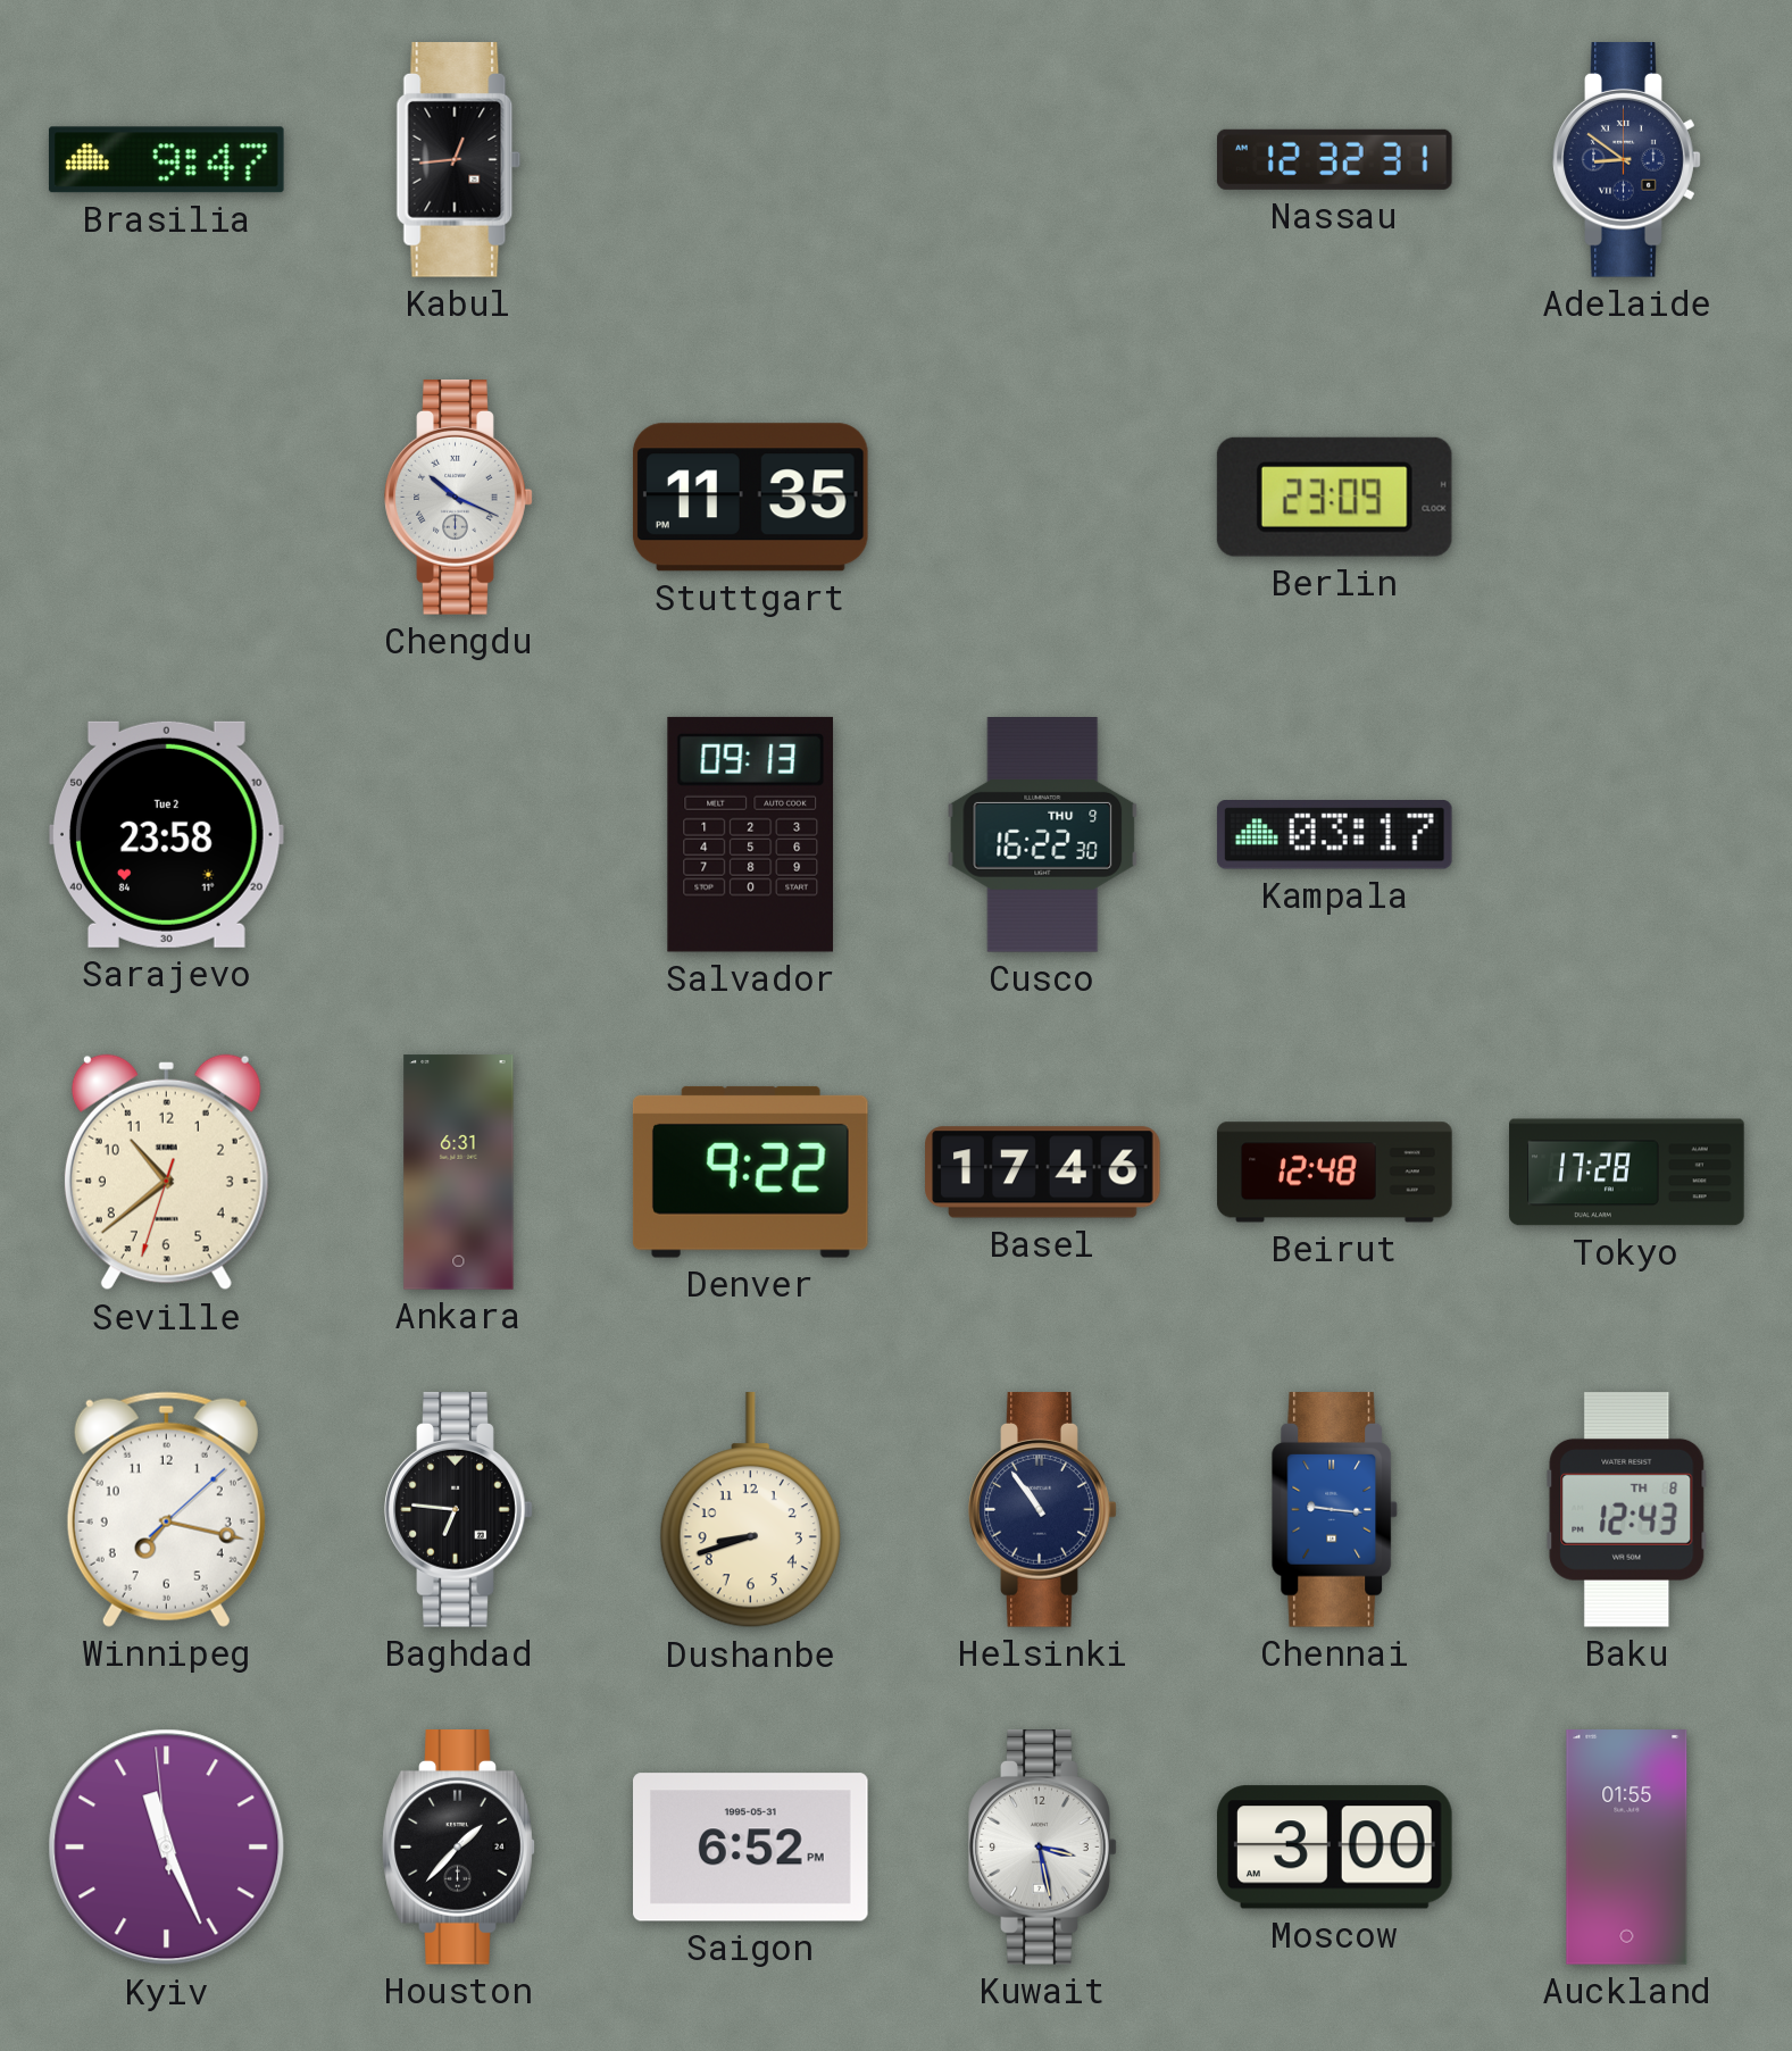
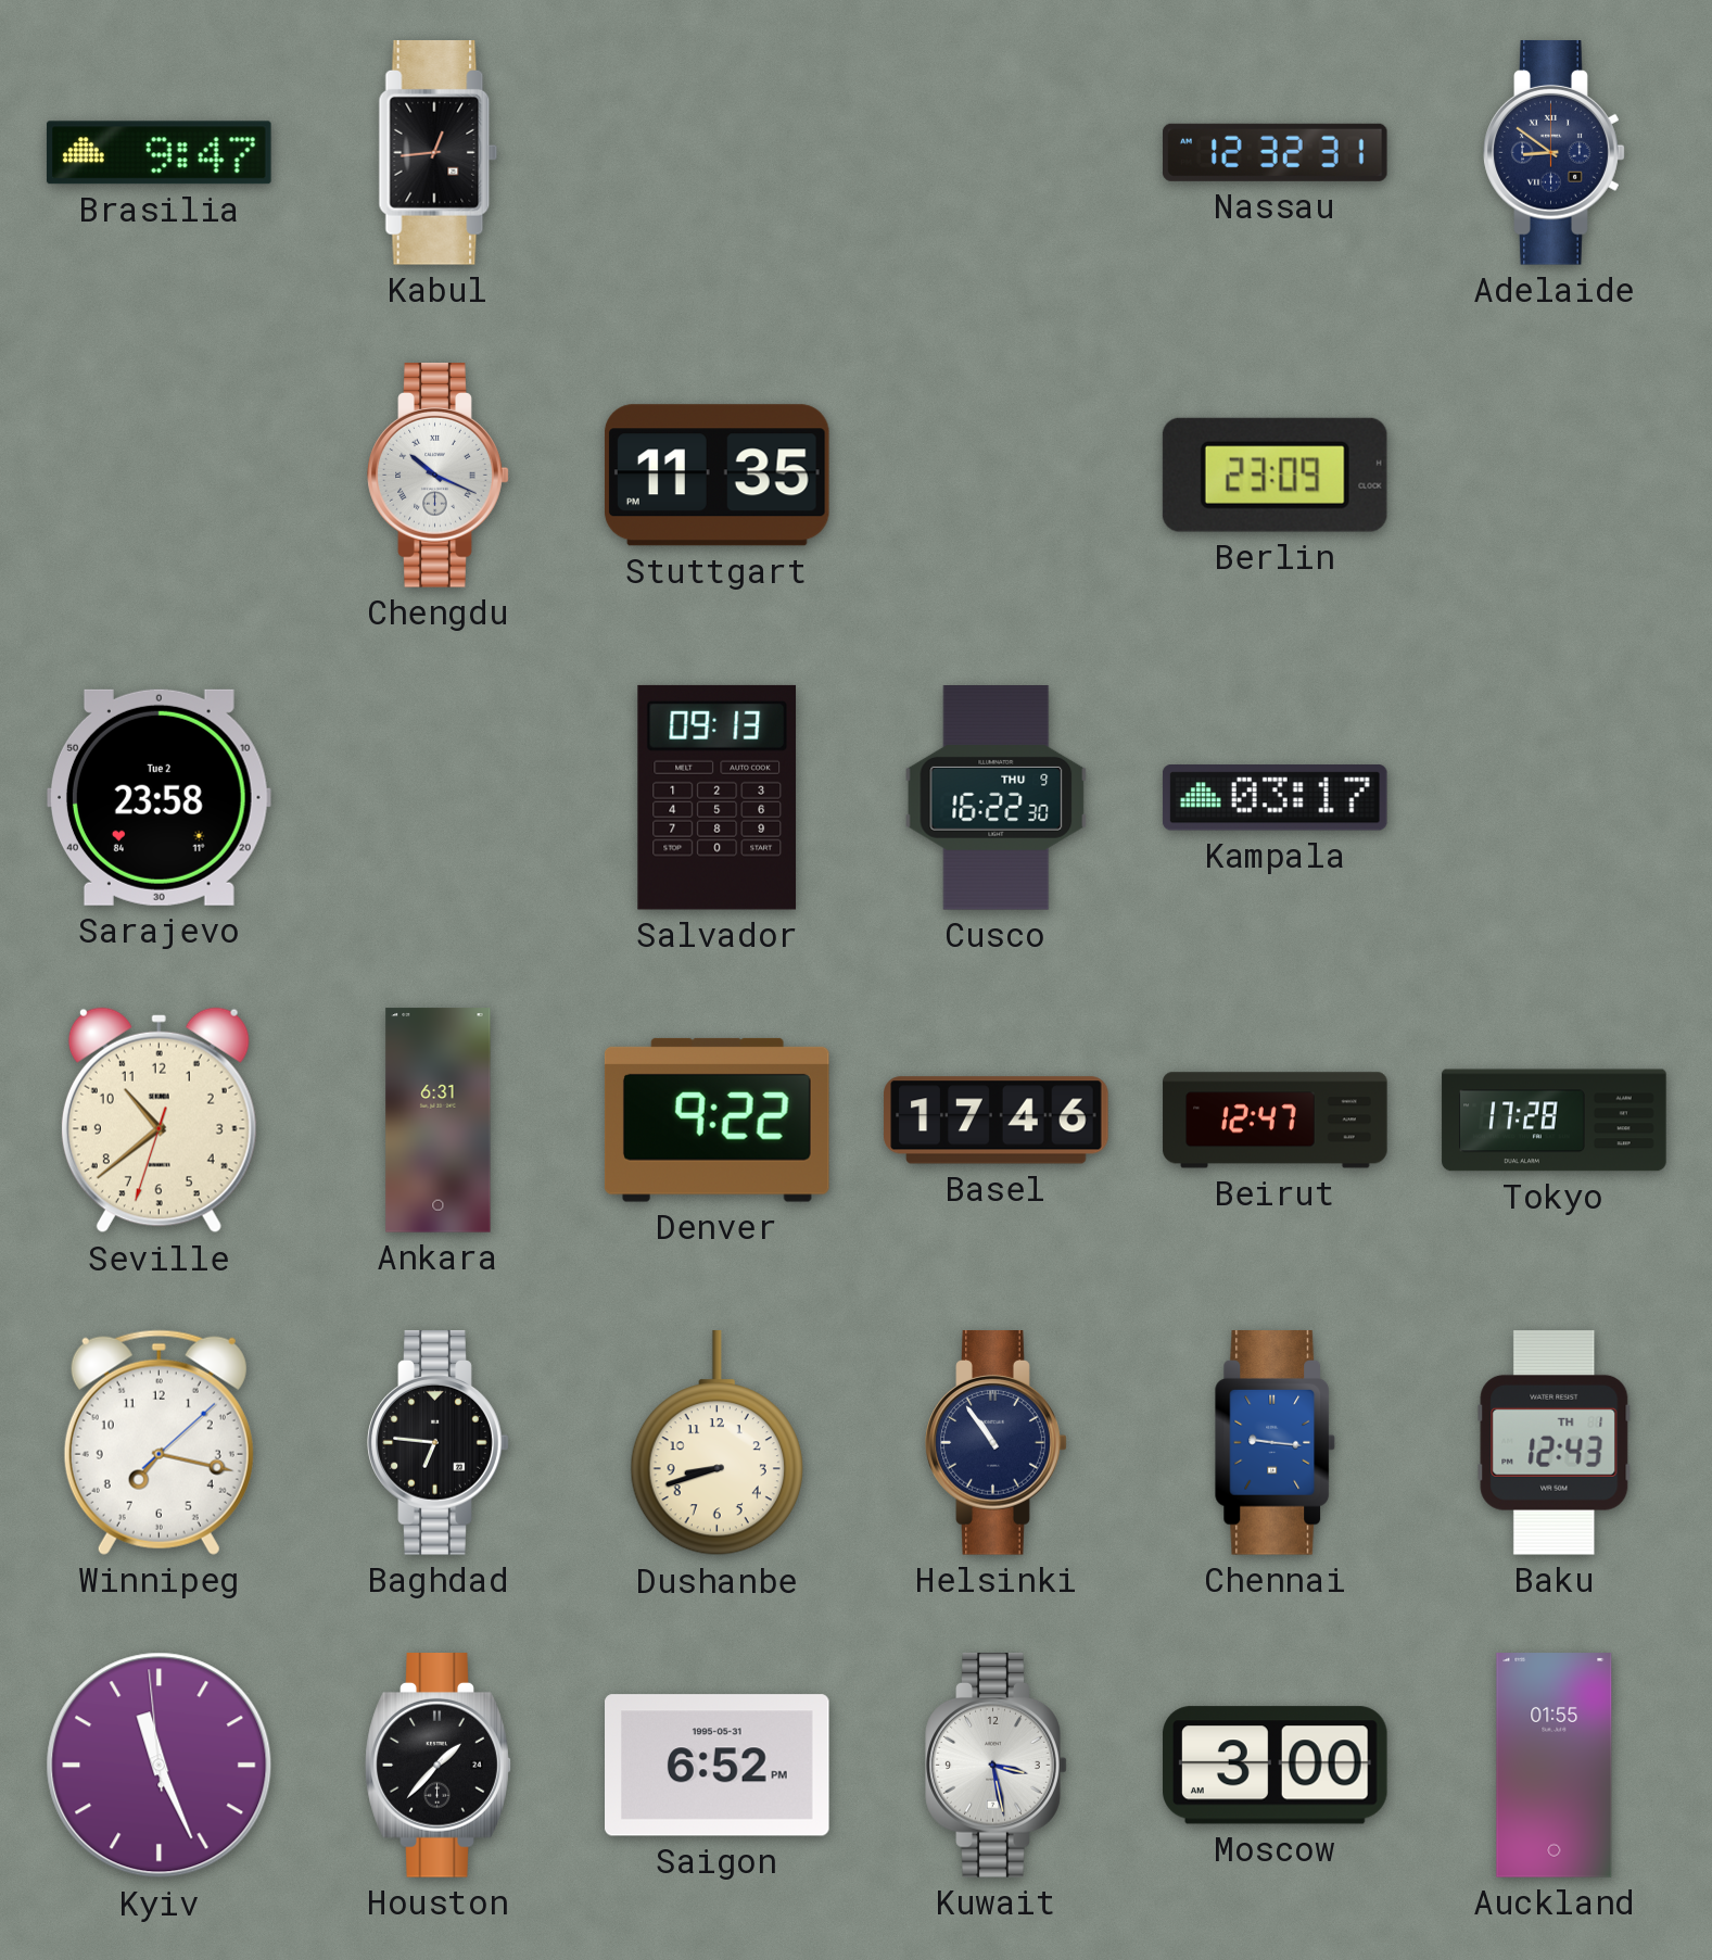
Beirut: 12:48 -> 12:47
Baku date: TH 8 -> TH 1
